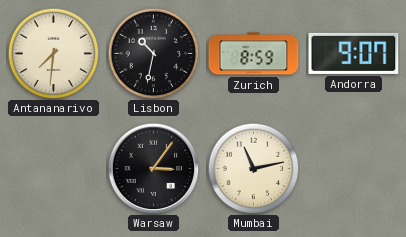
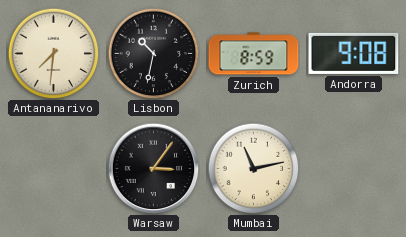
Andorra: 9:07 -> 9:08
